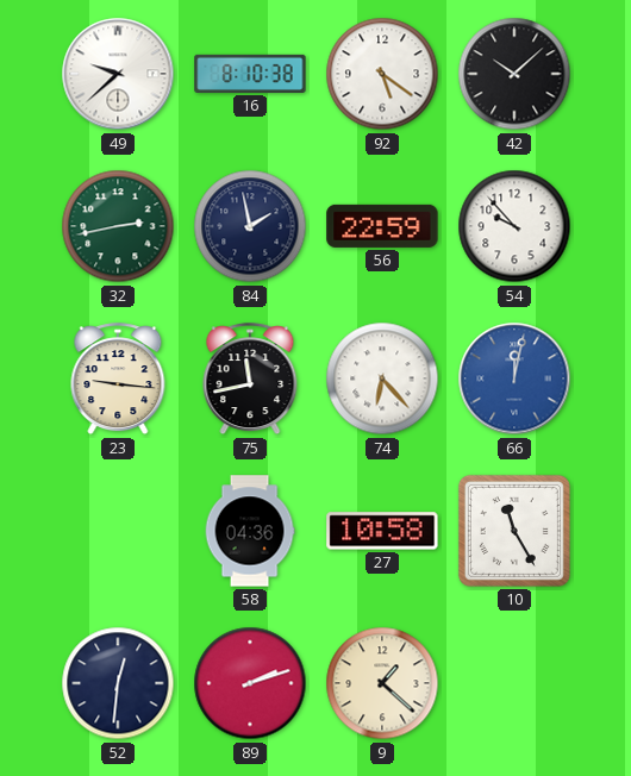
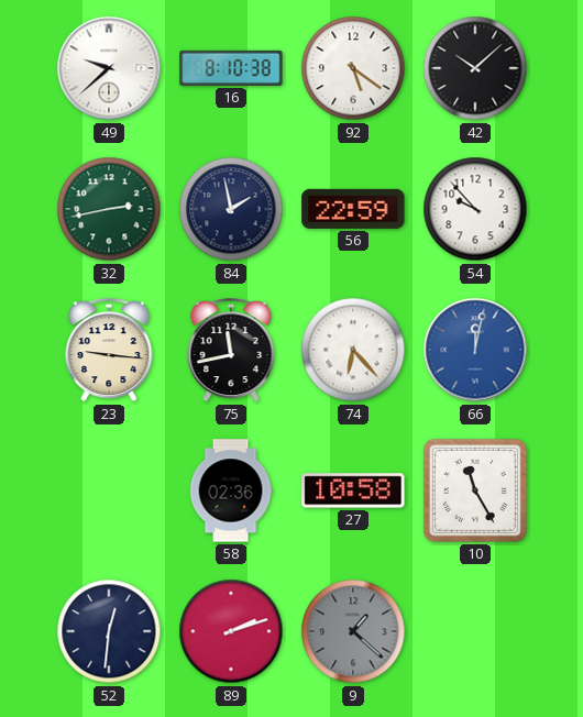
58: 04:36 -> 02:36
9 dial: cream -> grey
